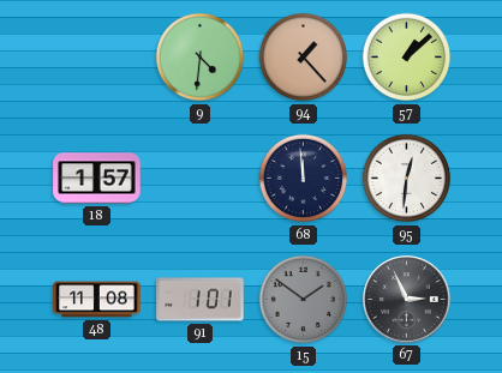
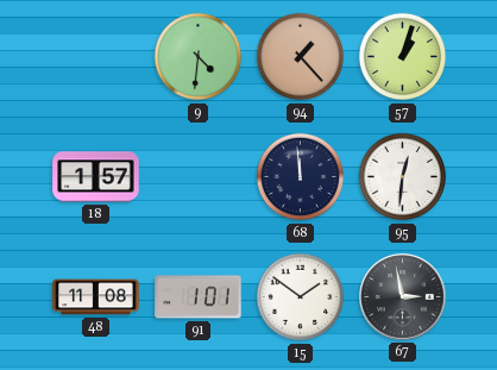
57: 1:08 -> 1:03
15 dial: grey -> white
67: 2:56 -> 2:58
